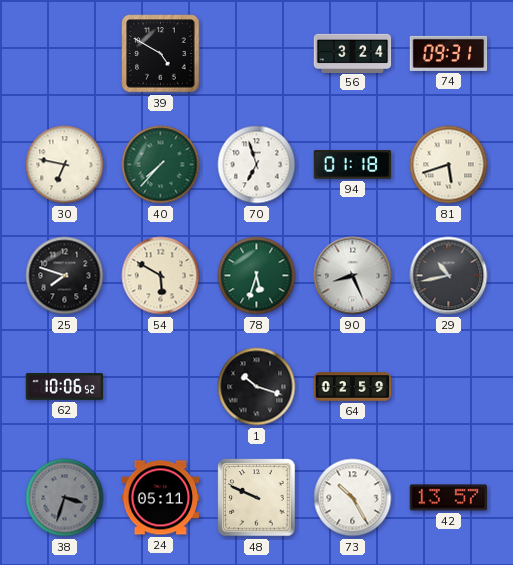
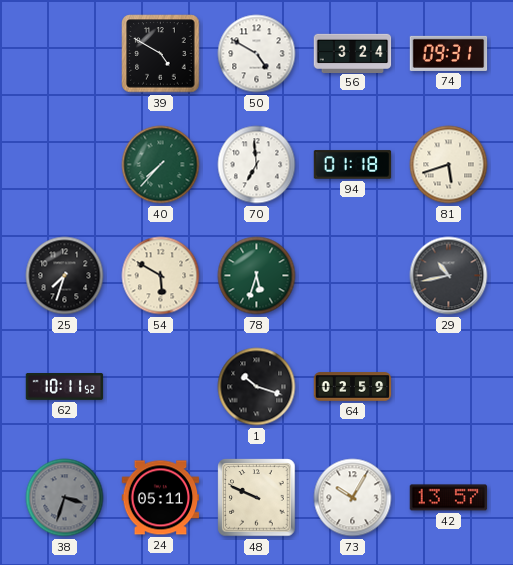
50: none -> 4:50
30: 6:47 -> none
70: 6:57 -> 6:59
25: 7:48 -> 7:33
90: 8:26 -> none
62: 10:06 -> 10:11
73: 10:25 -> 10:05
